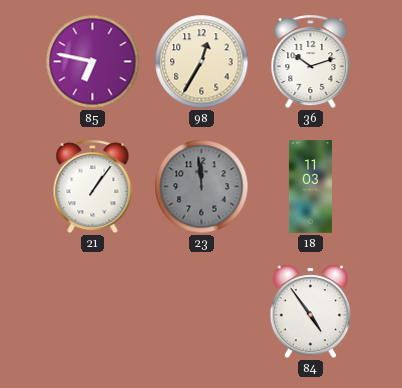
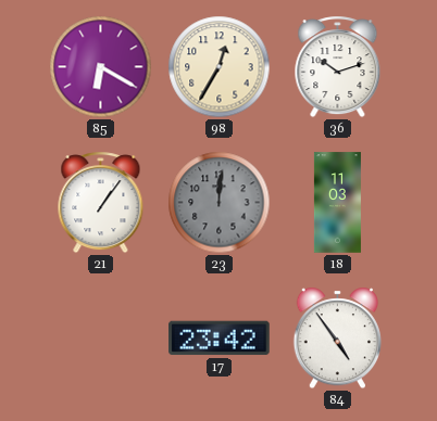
85: 6:47 -> 6:20
23: 11:59 -> 12:01
17: none -> 23:42
